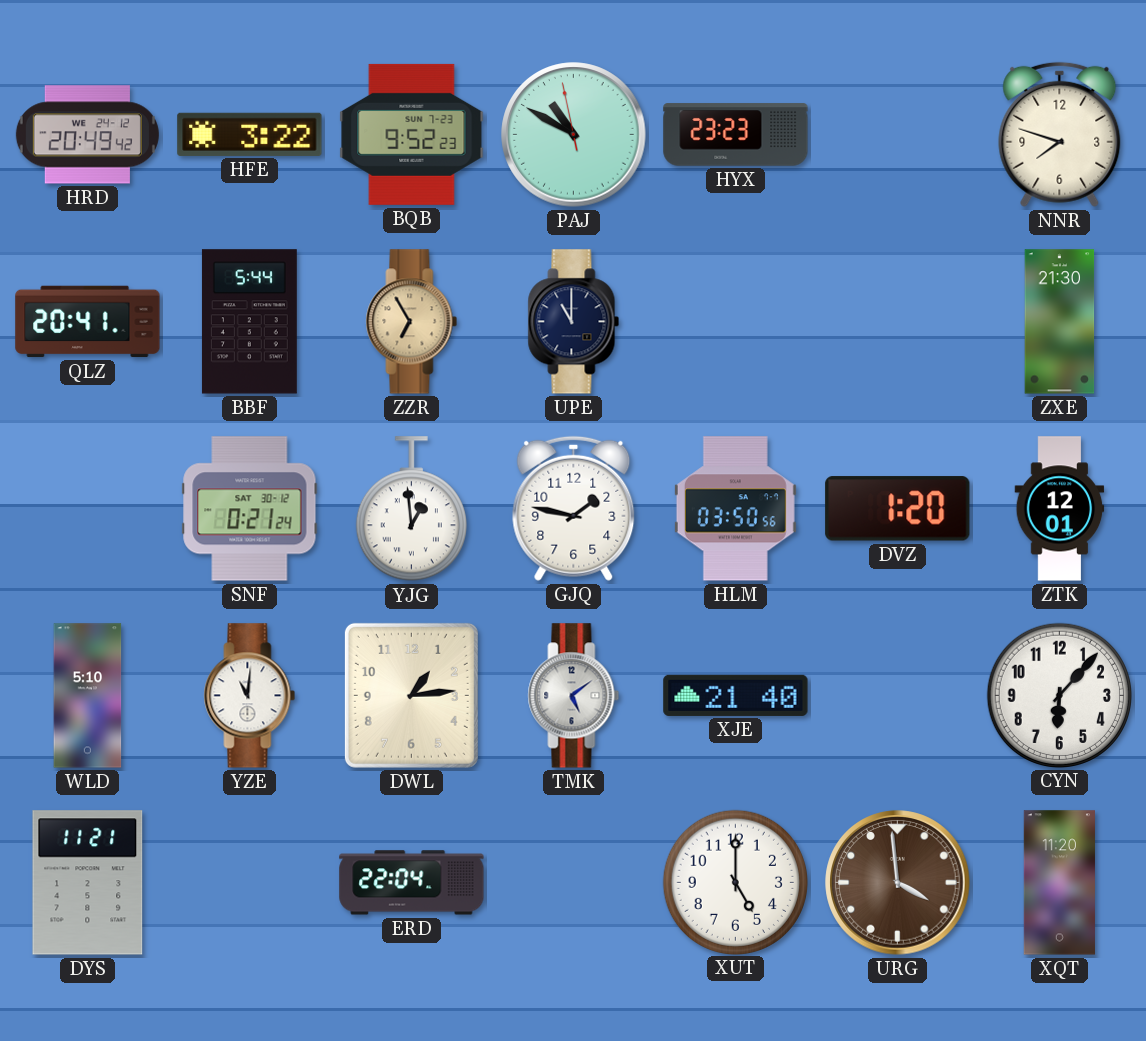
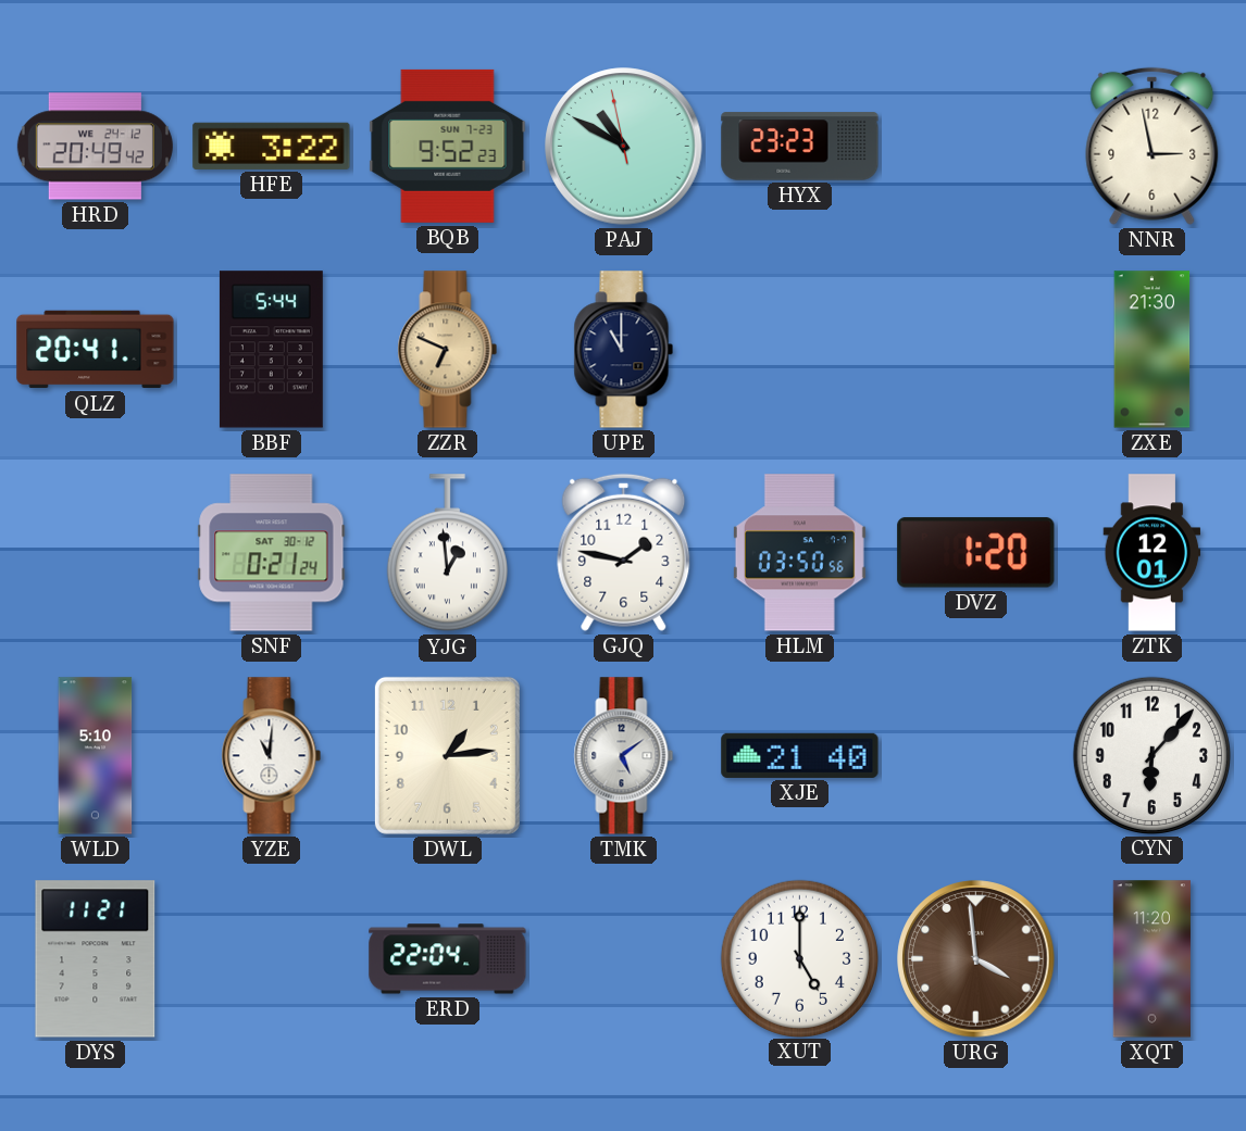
NNR: 7:48 -> 2:58
ZZR: 6:55 -> 6:49
